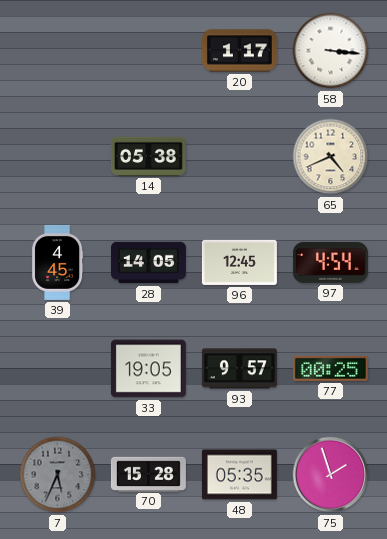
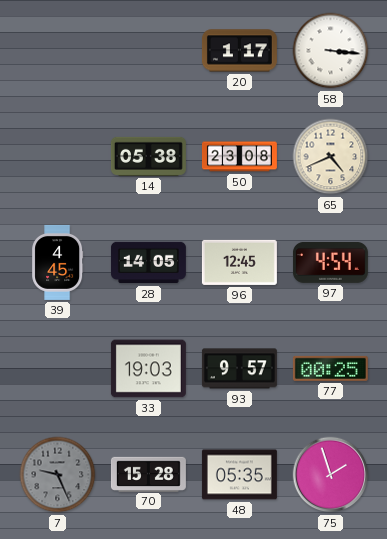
50: none -> 23:08
33: 19:05 -> 19:03
7: 5:34 -> 9:26
